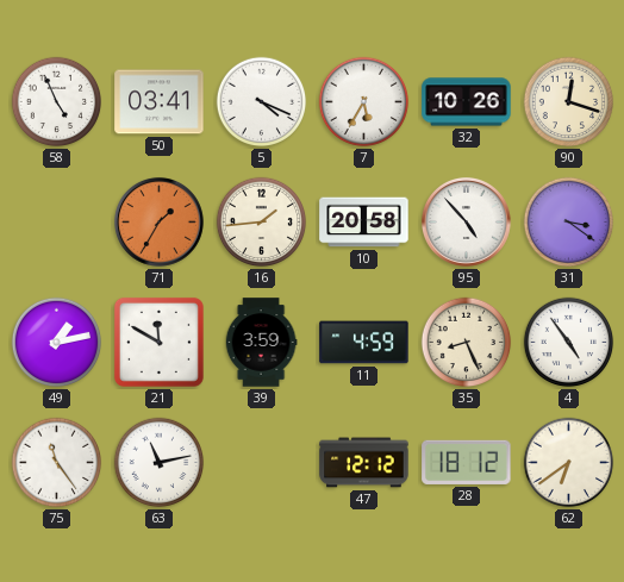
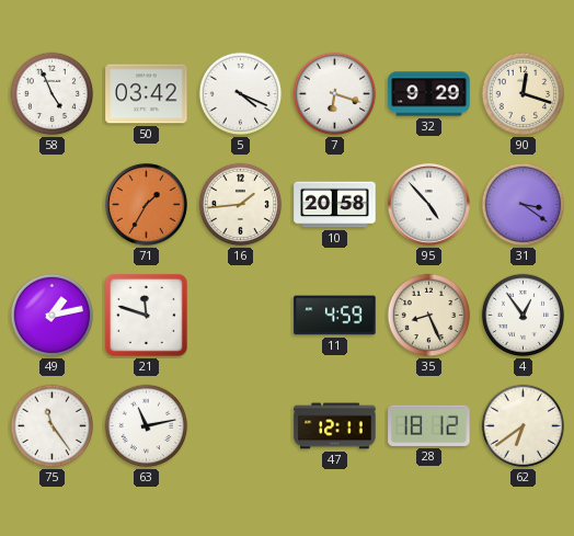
50: 03:41 -> 03:42
7: 5:35 -> 6:18
32: 10:26 -> 9:29
21: 11:50 -> 11:48
39: 3:59 -> none
4: 4:54 -> 12:54
47: 12:12 -> 12:11
